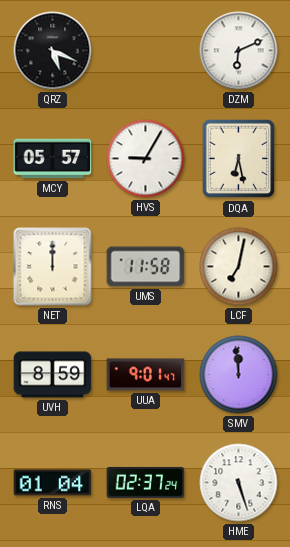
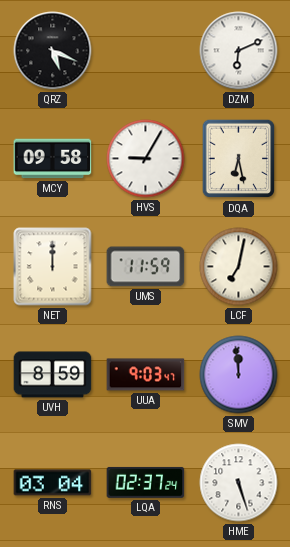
MCY: 05:57 -> 09:58
UMS: 11:58 -> 11:59
UUA: 9:01 -> 9:03
RNS: 01:04 -> 03:04
